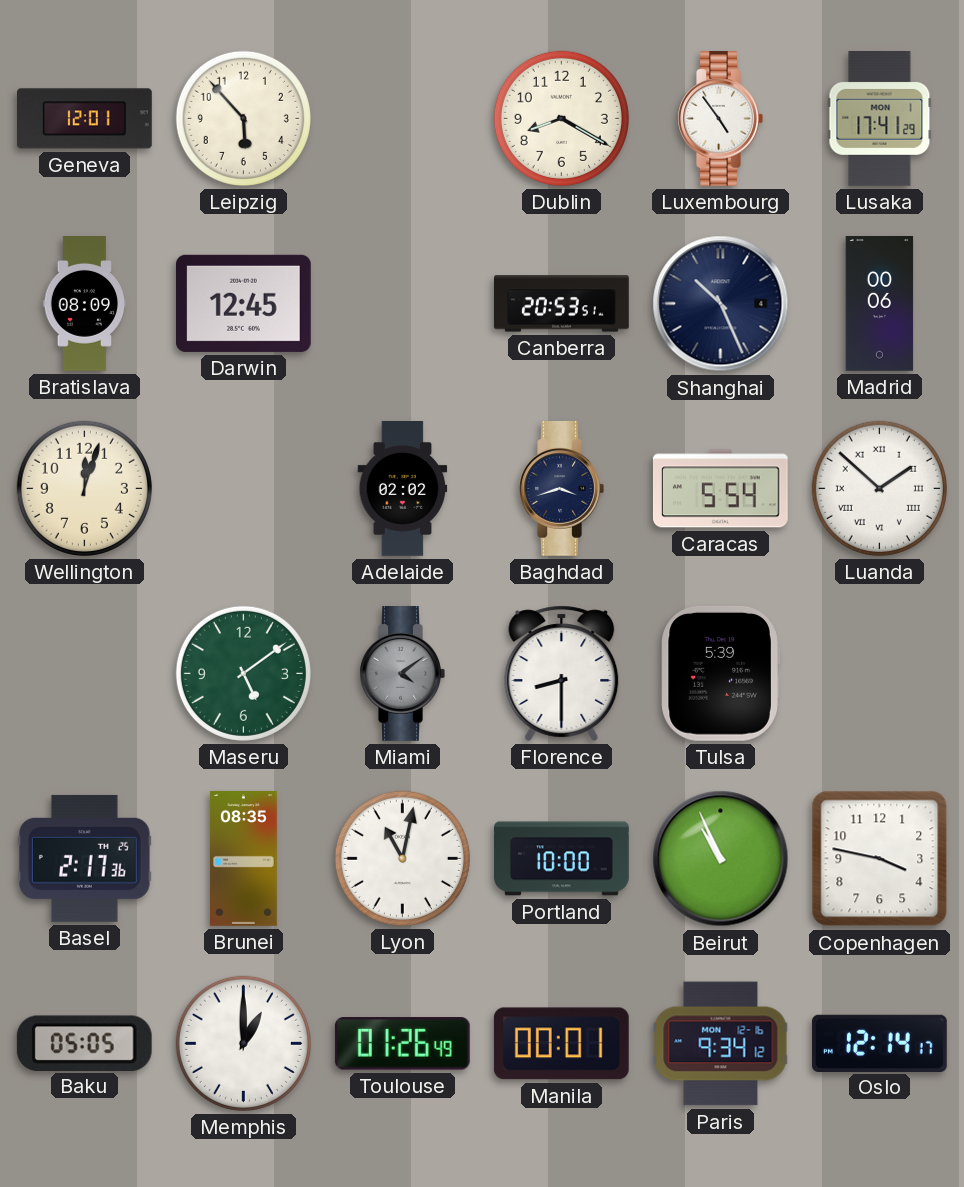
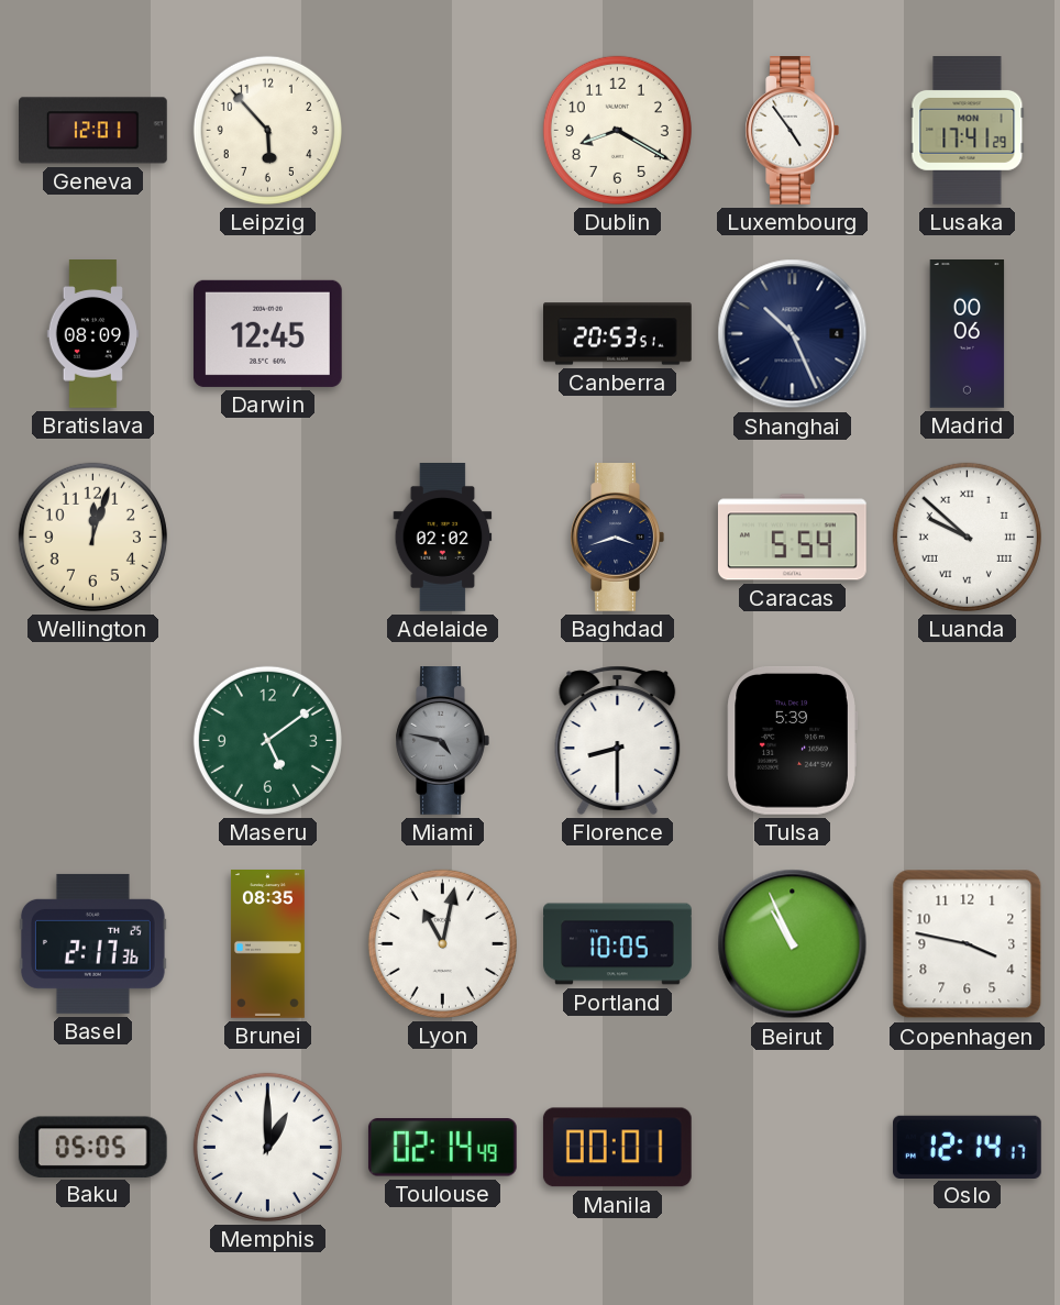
Luanda: 1:52 -> 9:52
Miami: 4:09 -> 4:47
Portland: 10:00 -> 10:05
Toulouse: 01:26 -> 02:14
Paris: 9:34 -> none
